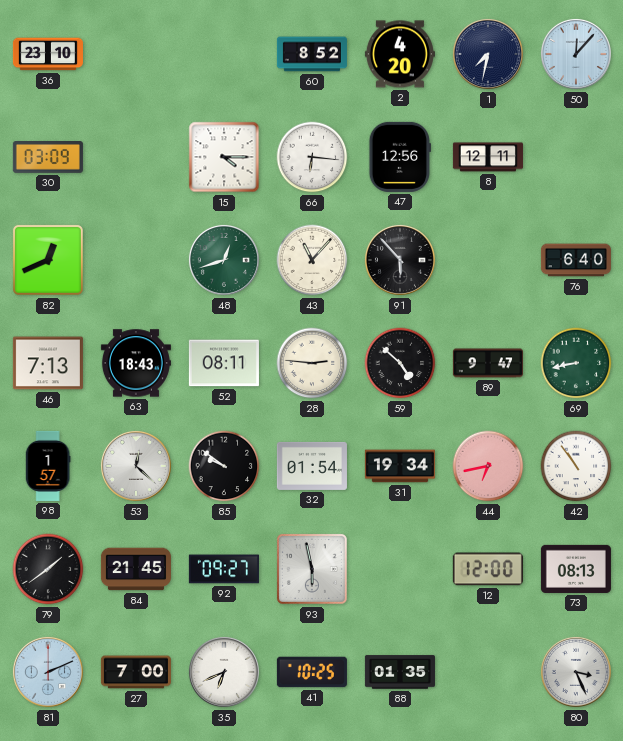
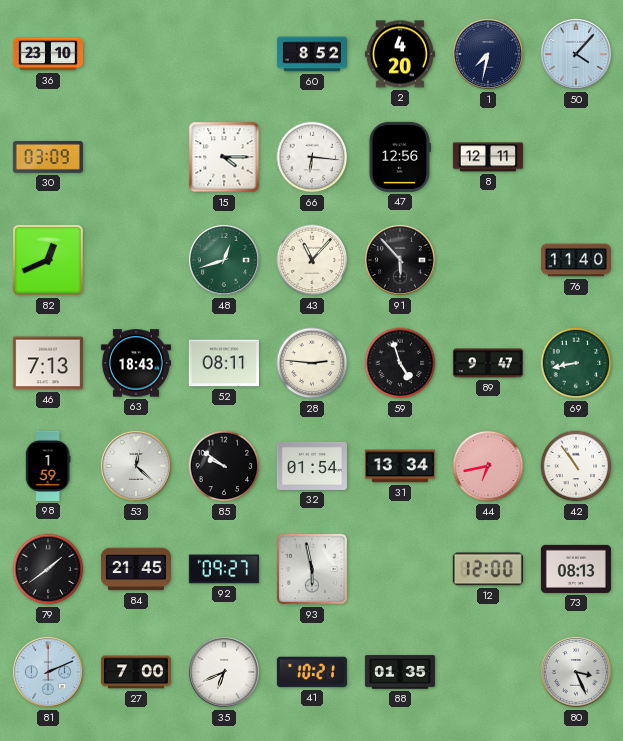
50: 12:07 -> 4:07
76: 6:40 -> 11:40
59: 4:52 -> 4:57
98: 1:57 -> 1:59
31: 19:34 -> 13:34
41: 10:25 -> 10:21
